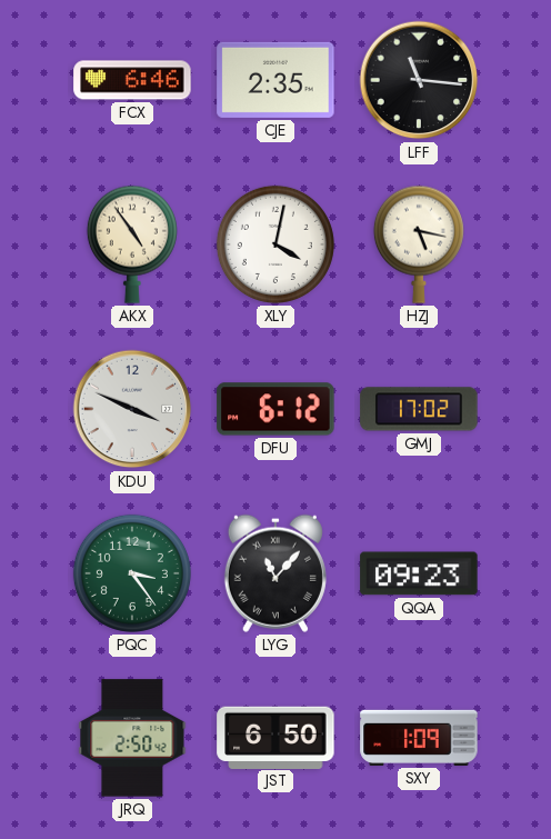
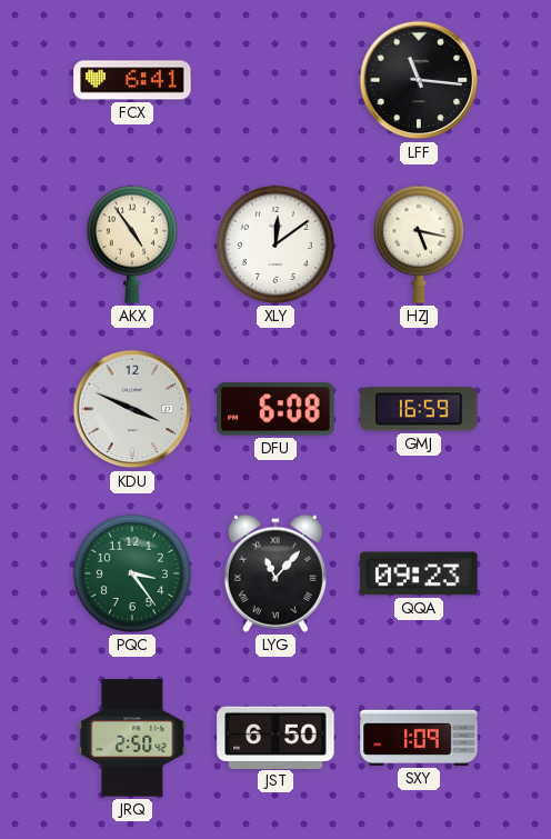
FCX: 6:46 -> 6:41
CJE: 2:35 -> none
XLY: 4:02 -> 12:09
DFU: 6:12 -> 6:08
GMJ: 17:02 -> 16:59
